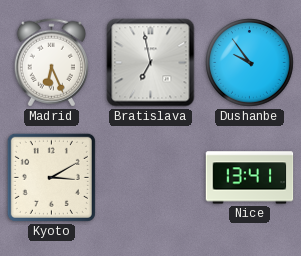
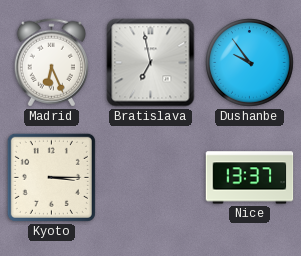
Kyoto: 3:10 -> 3:15
Nice: 13:41 -> 13:37
